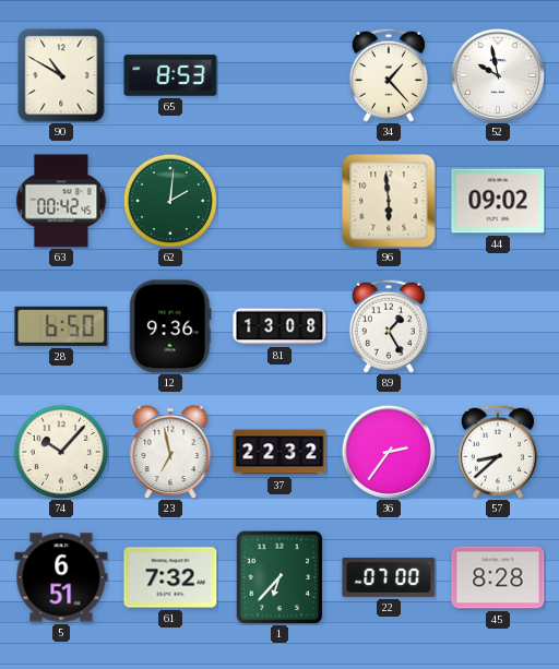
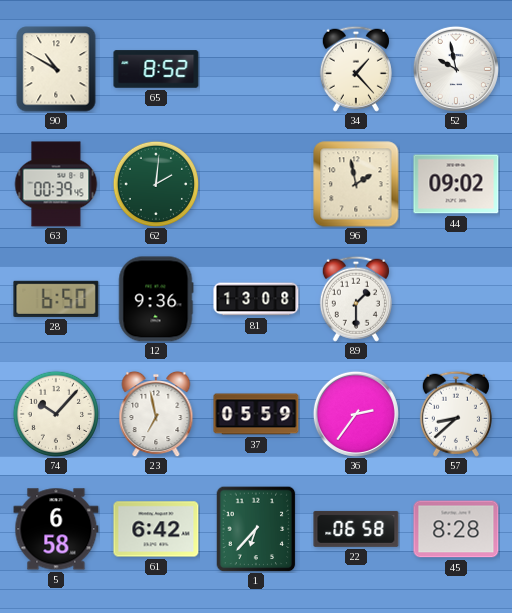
65: 8:53 -> 8:52
63: 00:42 -> 00:39
96: 5:59 -> 1:58
89: 1:25 -> 1:30
37: 22:32 -> 05:59
5: 6:51 -> 6:58
61: 7:32 -> 6:42
22: 07:00 -> 06:58
